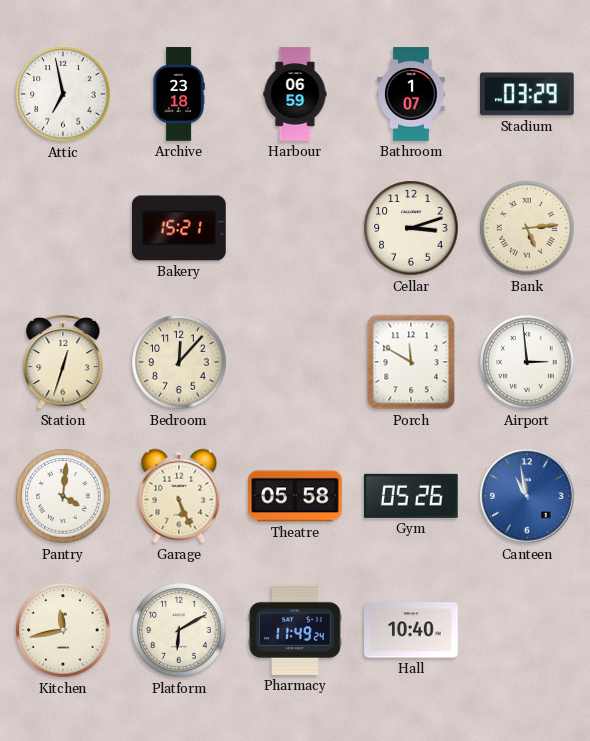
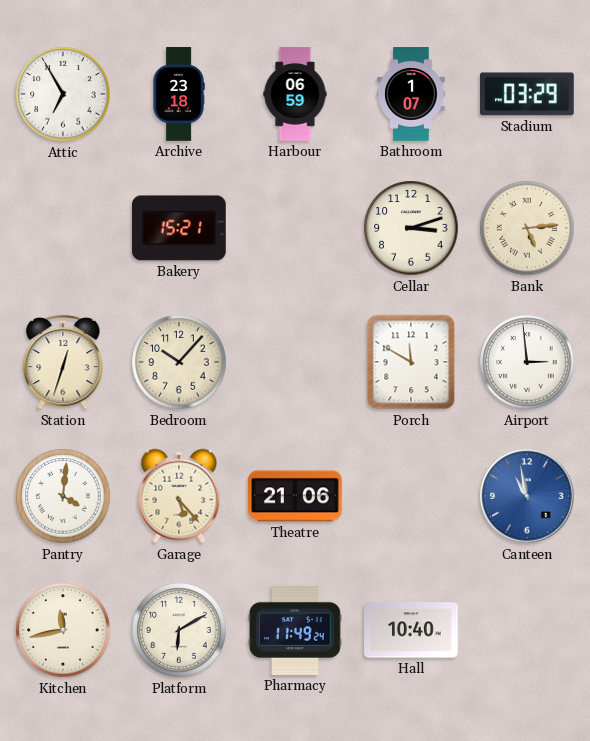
Attic: 6:58 -> 6:55
Bedroom: 12:07 -> 10:07
Garage: 5:26 -> 5:23
Theatre: 05:58 -> 21:06
Gym: 05:26 -> none
